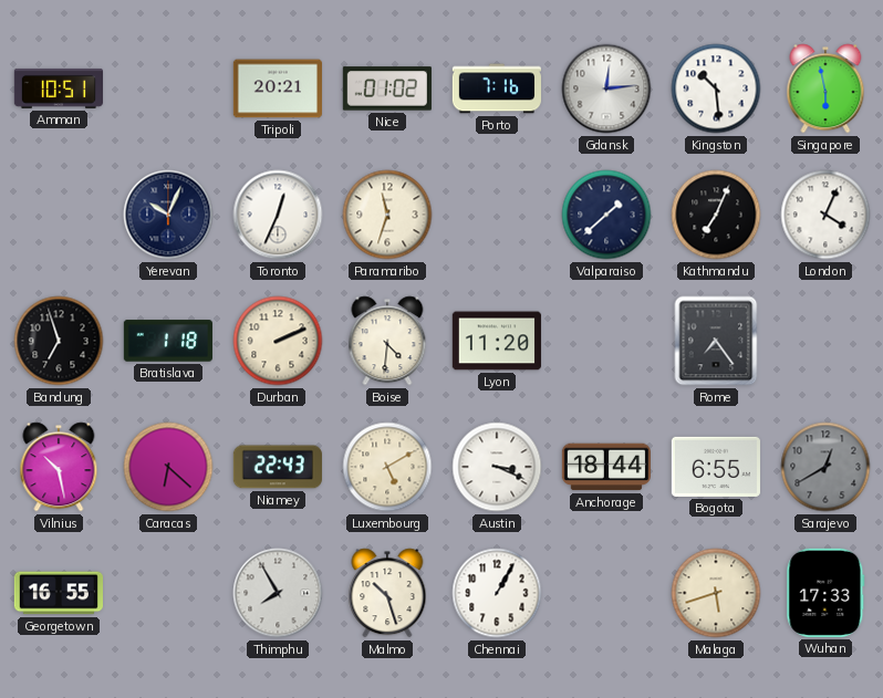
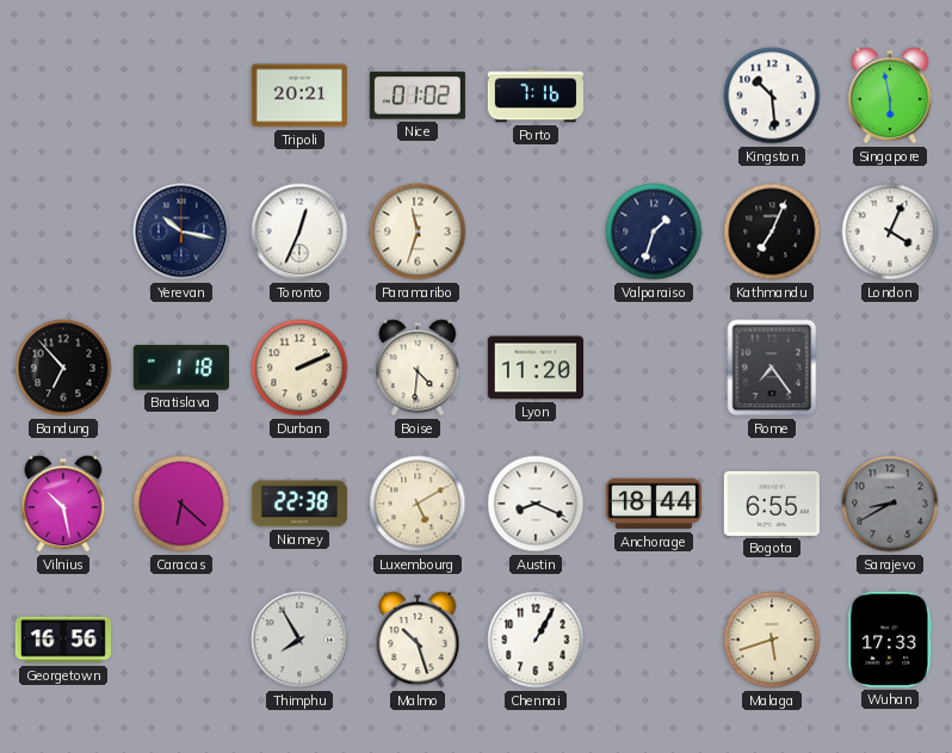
Amman: 10:51 -> none
Gdansk: 12:14 -> none
Yerevan: 10:04 -> 10:17
Valparaiso: 1:38 -> 1:33
Bandung: 6:57 -> 6:53
Niamey: 22:43 -> 22:38
Austin: 3:19 -> 8:19
Sarajevo: 12:40 -> 8:40
Georgetown: 16:55 -> 16:56
